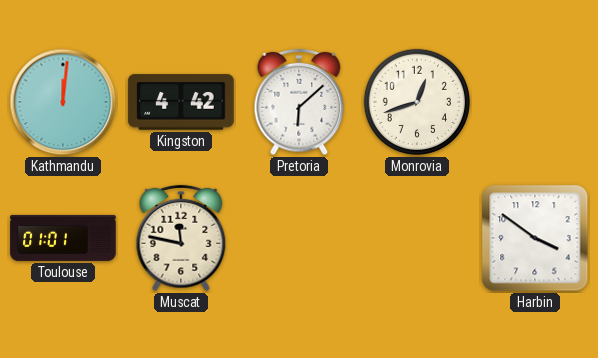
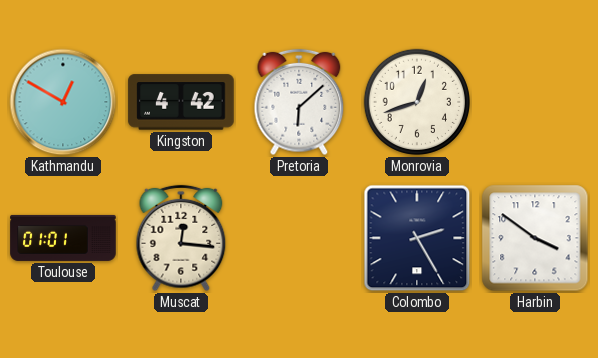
Kathmandu: 12:01 -> 12:50
Muscat: 11:47 -> 12:16
Colombo: none -> 2:25
